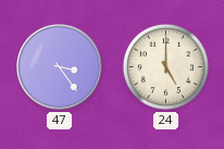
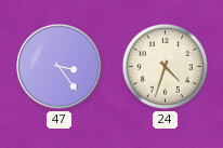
24: 5:00 -> 4:33
